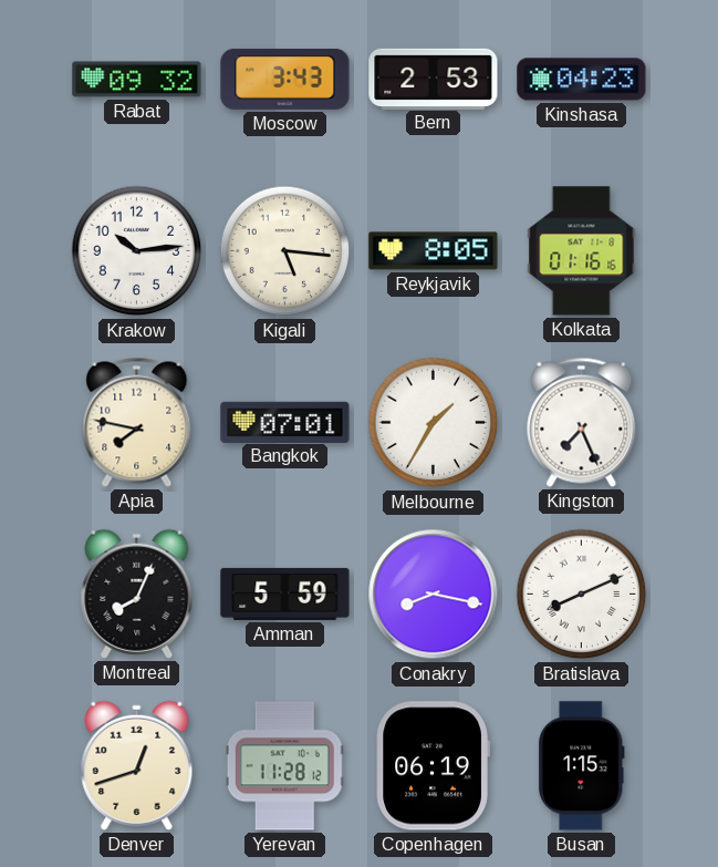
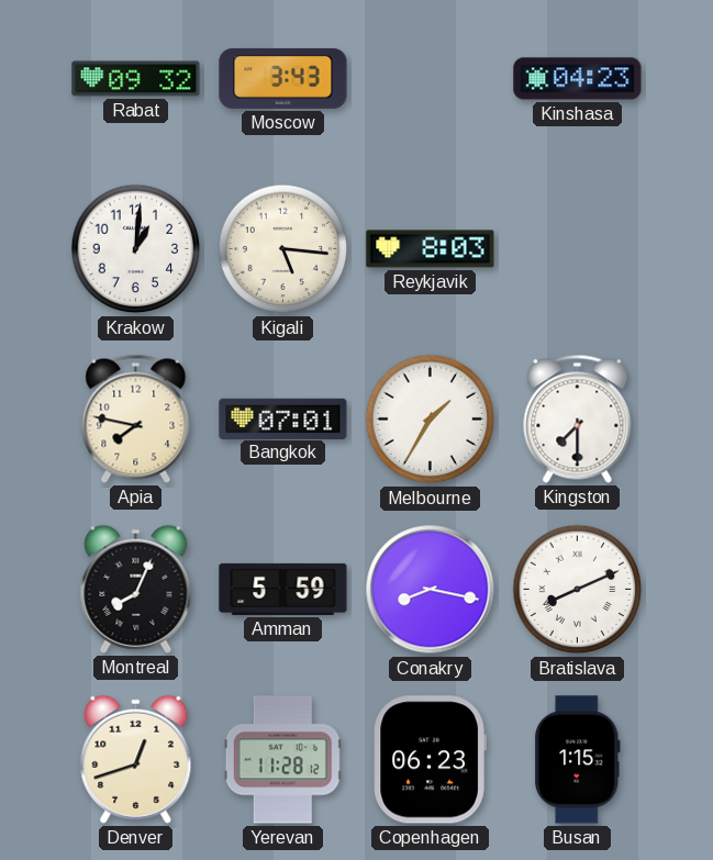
Bern: 2:53 -> none
Krakow: 10:14 -> 1:01
Reykjavik: 8:05 -> 8:03
Kolkata: 01:16 -> none
Kingston: 7:26 -> 7:30
Copenhagen: 06:19 -> 06:23
